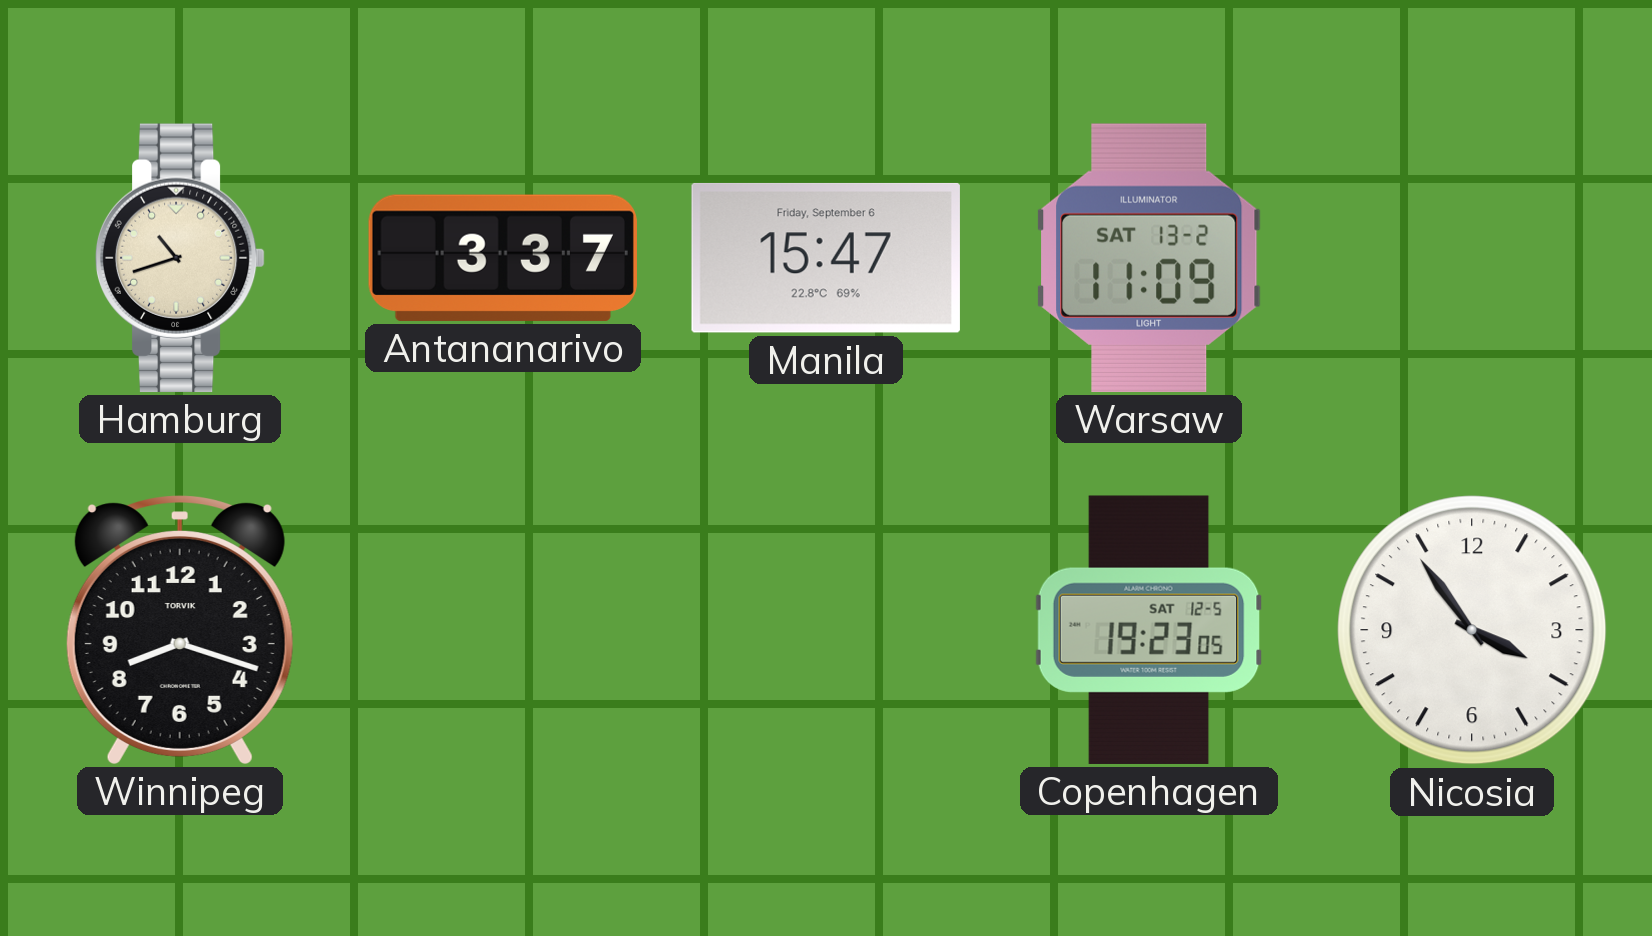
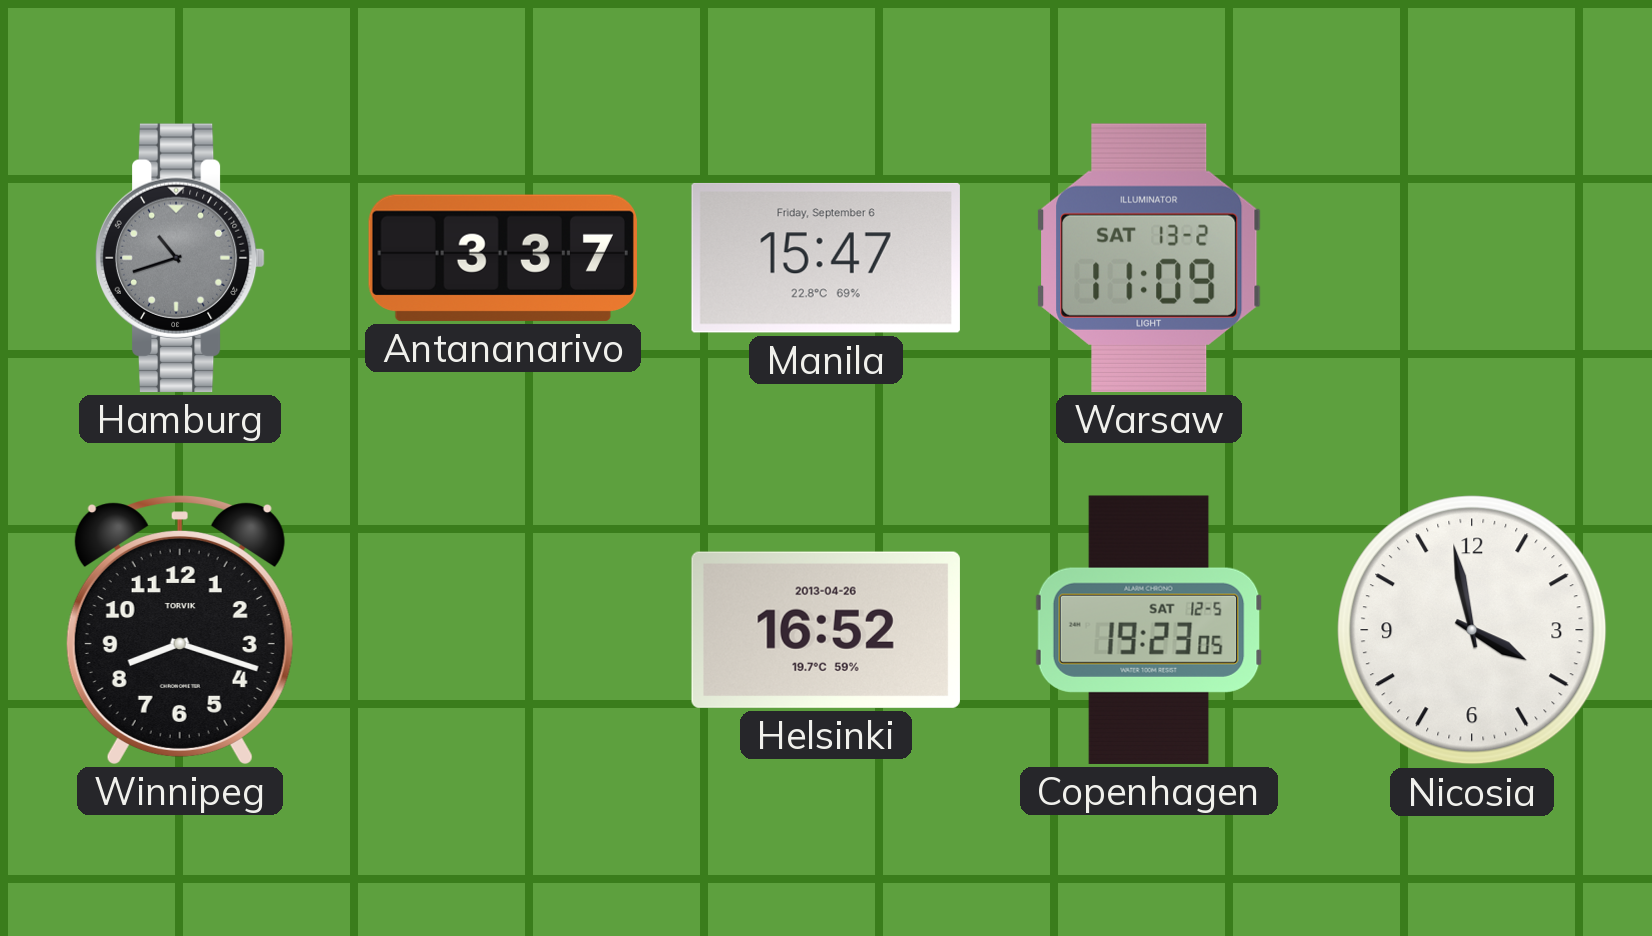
Hamburg dial: cream -> grey
Helsinki: none -> 16:52
Nicosia: 3:54 -> 3:58
